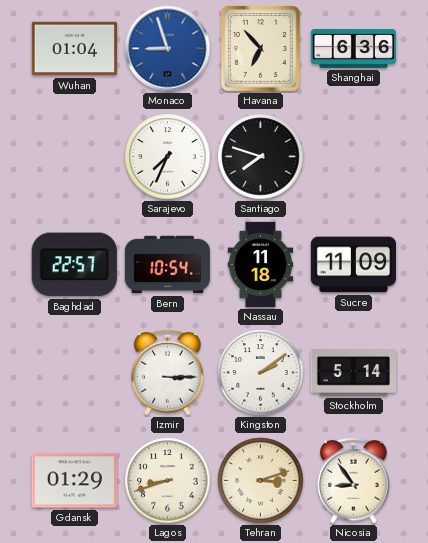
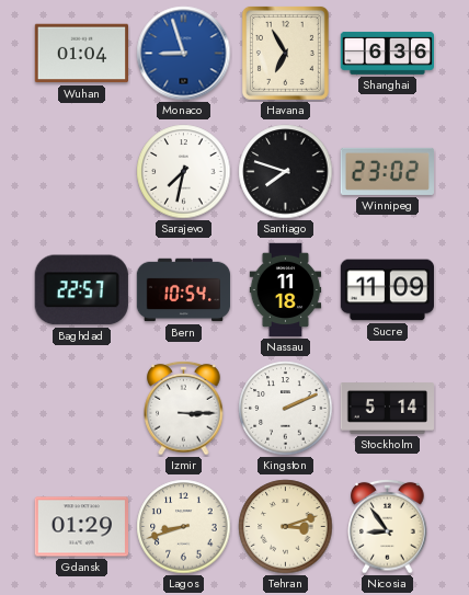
Havana: 6:53 -> 6:55
Sarajevo: 7:34 -> 7:32
Winnipeg: none -> 23:02
Kingston: 2:09 -> 2:11
